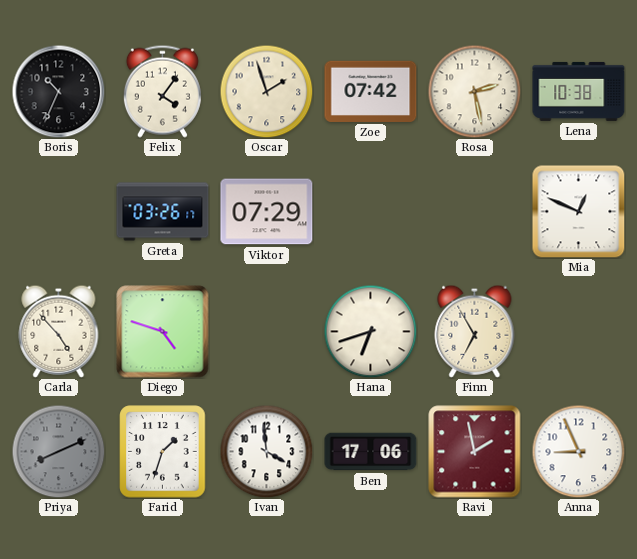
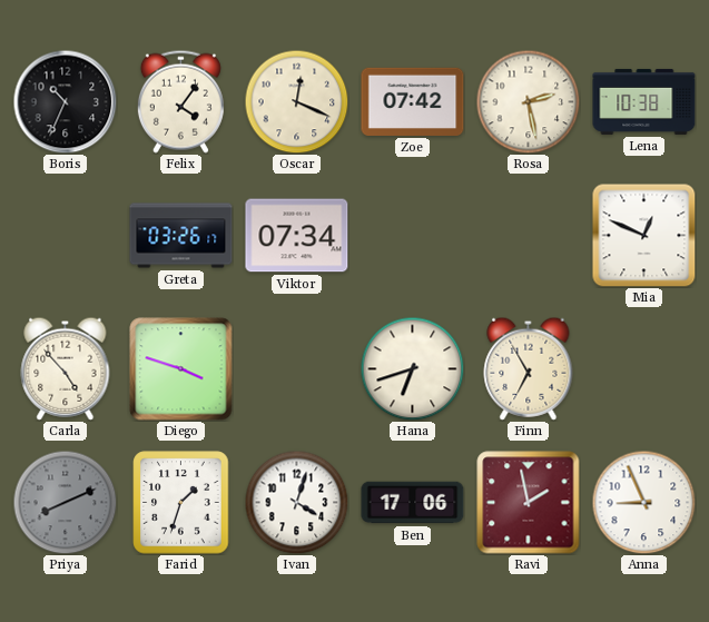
Oscar: 1:57 -> 12:19
Viktor: 07:29 -> 07:34
Diego: 4:48 -> 3:48
Ivan: 3:59 -> 4:03
